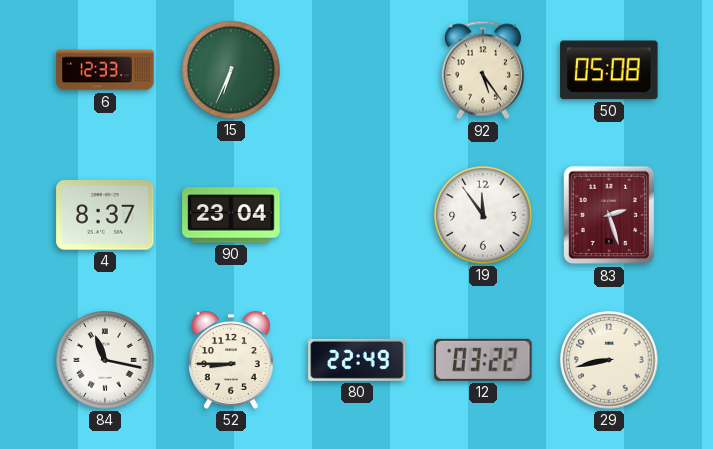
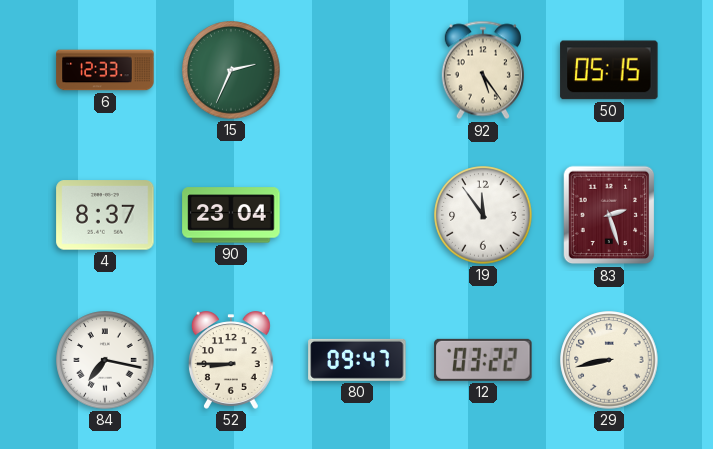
15: 6:34 -> 2:34
50: 05:08 -> 05:15
84: 11:17 -> 7:17
80: 22:49 -> 09:47
